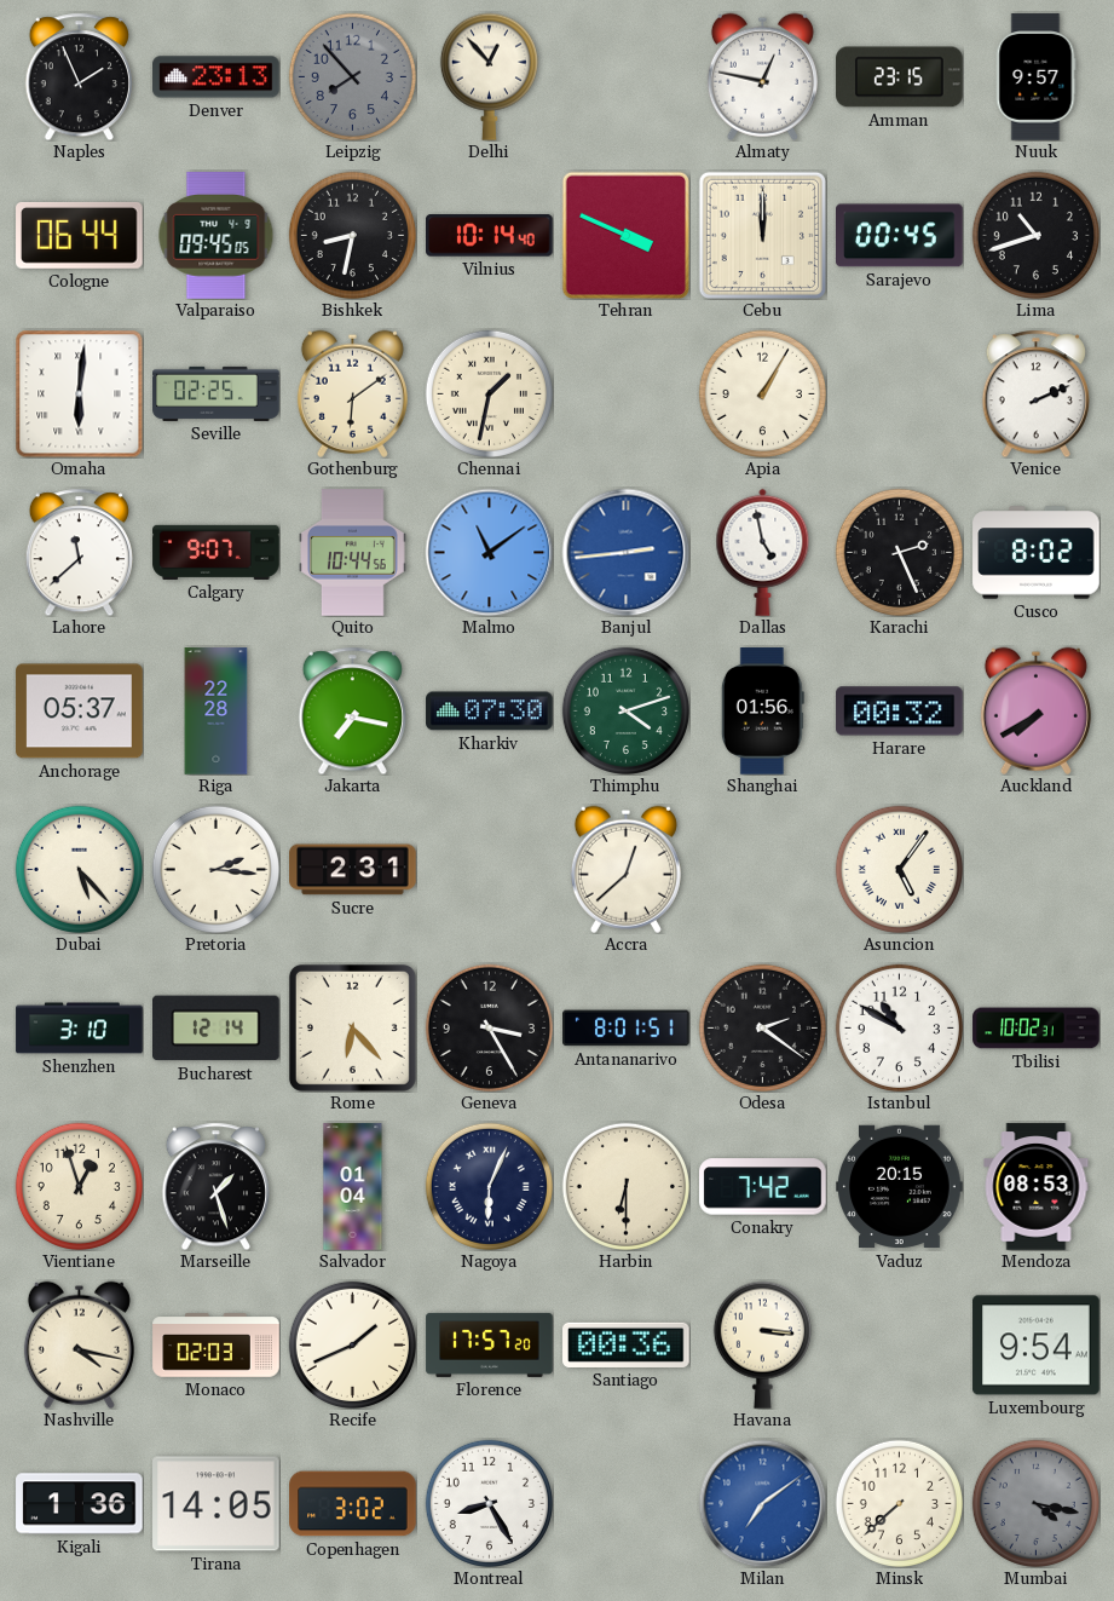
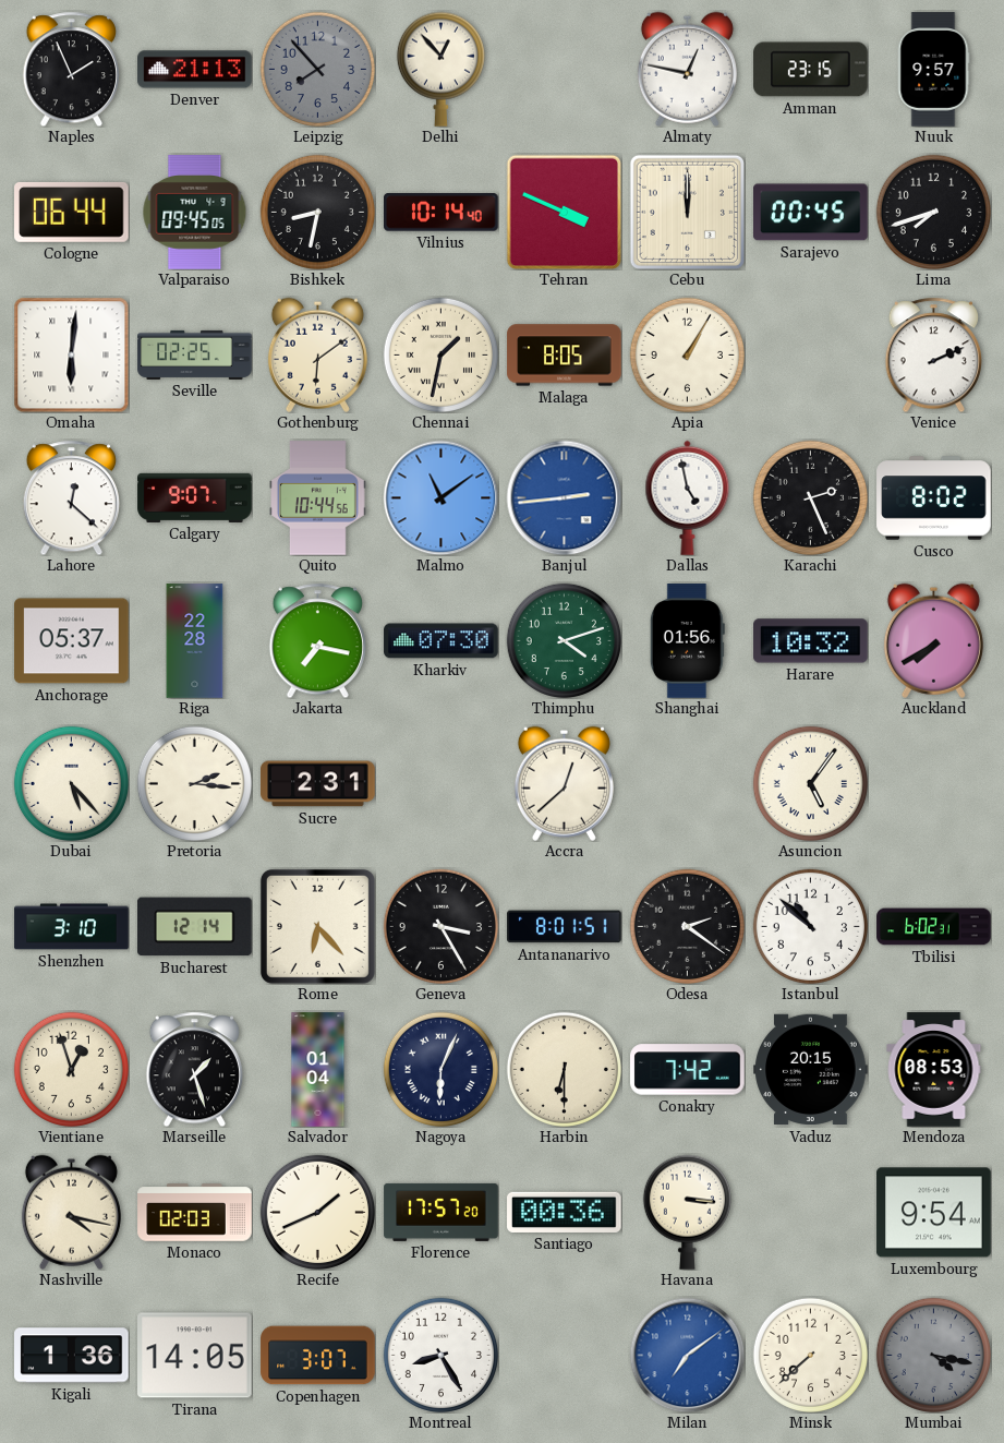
Denver: 23:13 -> 21:13
Lima: 10:42 -> 7:42
Malaga: none -> 8:05
Lahore: 11:38 -> 12:22
Harare: 00:32 -> 10:32
Istanbul: 10:50 -> 10:52
Tbilisi: 10:02 -> 6:02
Copenhagen: 3:02 -> 3:07
